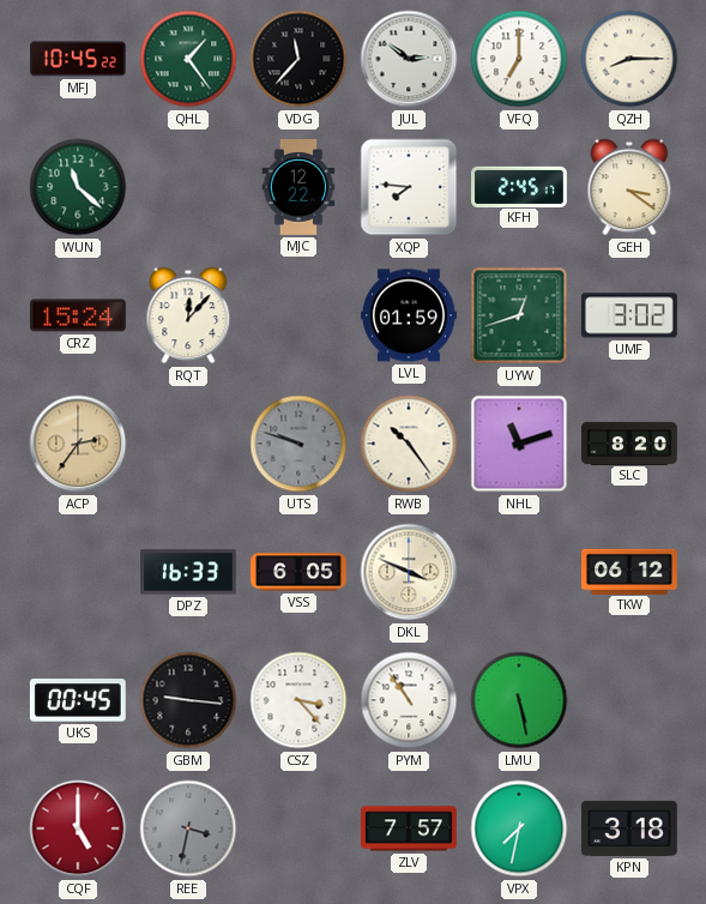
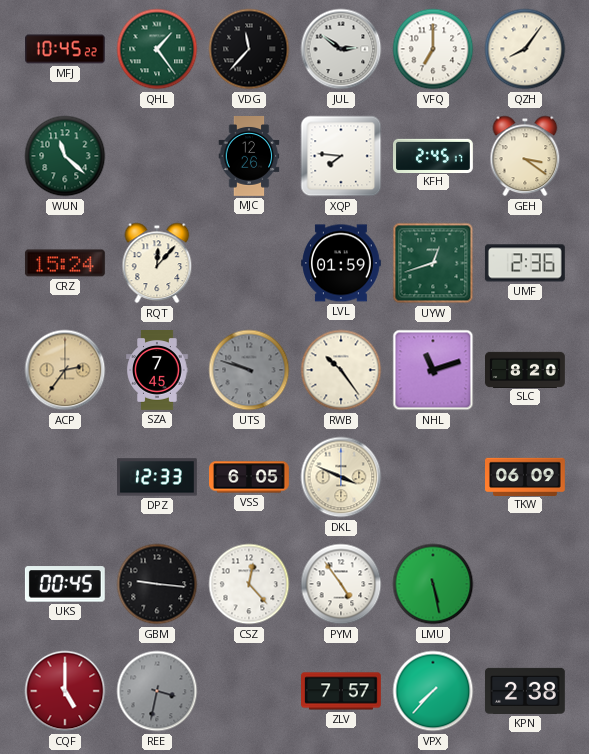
QZH: 8:15 -> 8:06
MJC: 12:22 -> 12:26
UMF: 3:02 -> 2:36
SZA: none -> 7:45
DPZ: 16:33 -> 12:33
TKW: 06:12 -> 06:09
CSZ: 3:23 -> 12:23
PYM: 10:54 -> 4:54
VPX: 7:32 -> 7:37
KPN: 3:18 -> 2:38
